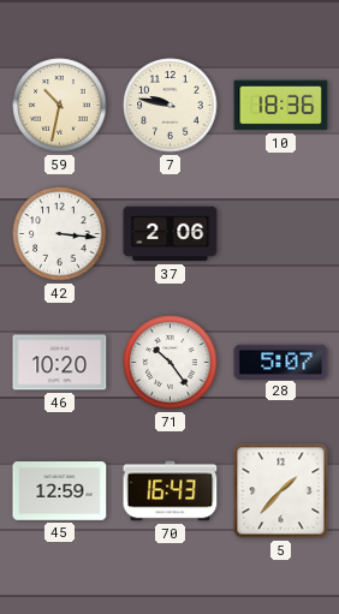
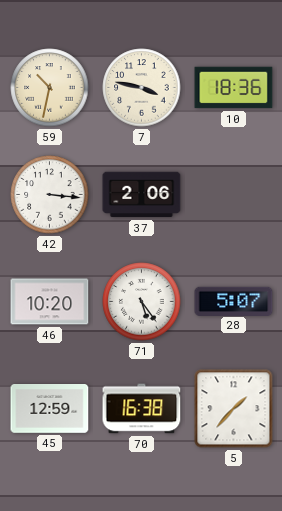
7: 9:47 -> 3:47
71: 10:24 -> 5:24
70: 16:43 -> 16:38
